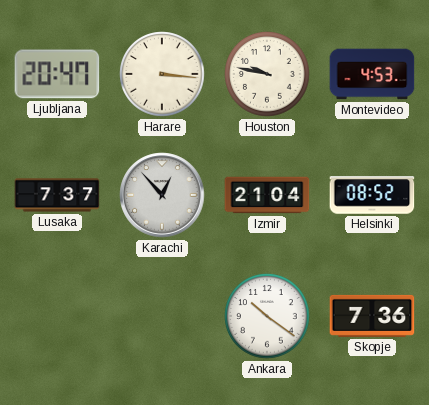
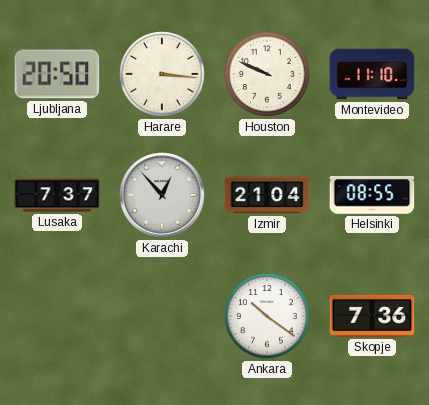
Ljubljana: 20:47 -> 20:50
Houston: 9:47 -> 9:49
Montevideo: 4:53 -> 11:10
Helsinki: 08:52 -> 08:55
